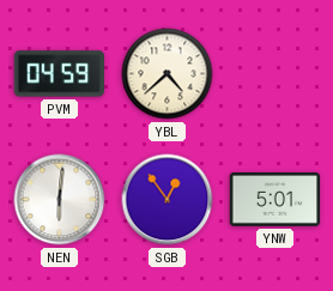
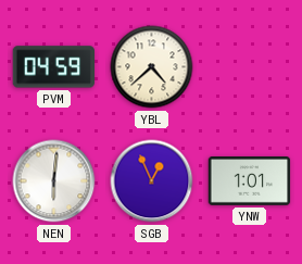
SGB: 12:54 -> 12:56
YNW: 5:01 -> 1:01
